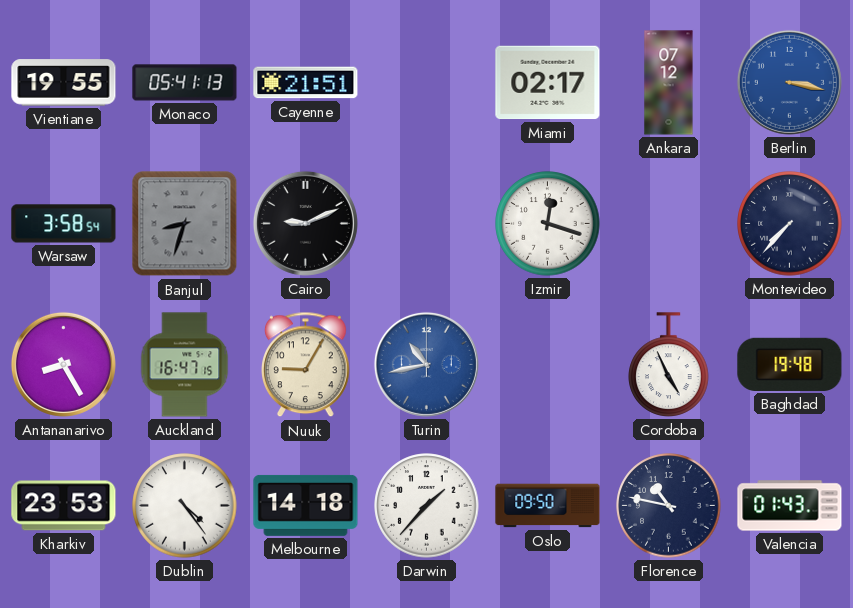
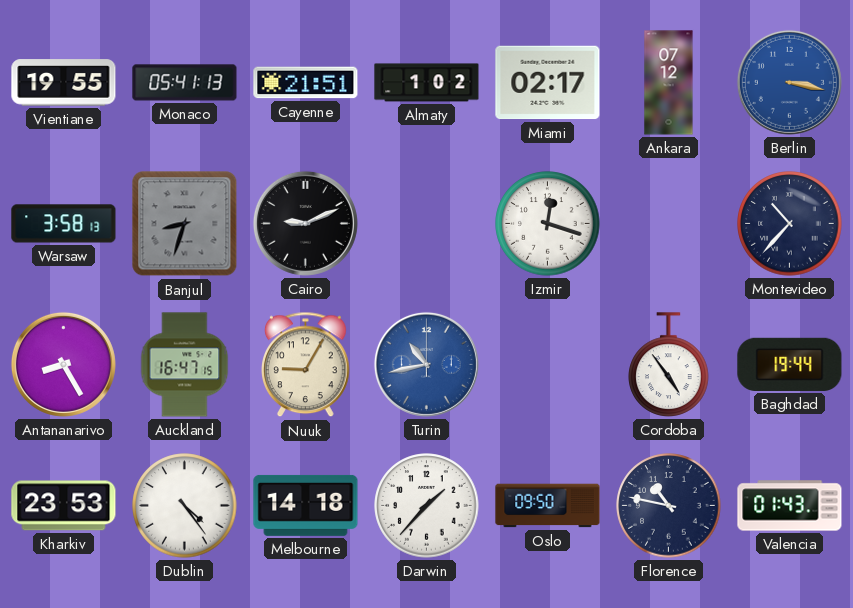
Almaty: none -> 1:02
Warsaw: 3:58:54 -> 3:58:13
Montevideo: 7:37 -> 10:37
Cordoba: 4:56 -> 4:54
Baghdad: 19:48 -> 19:44
